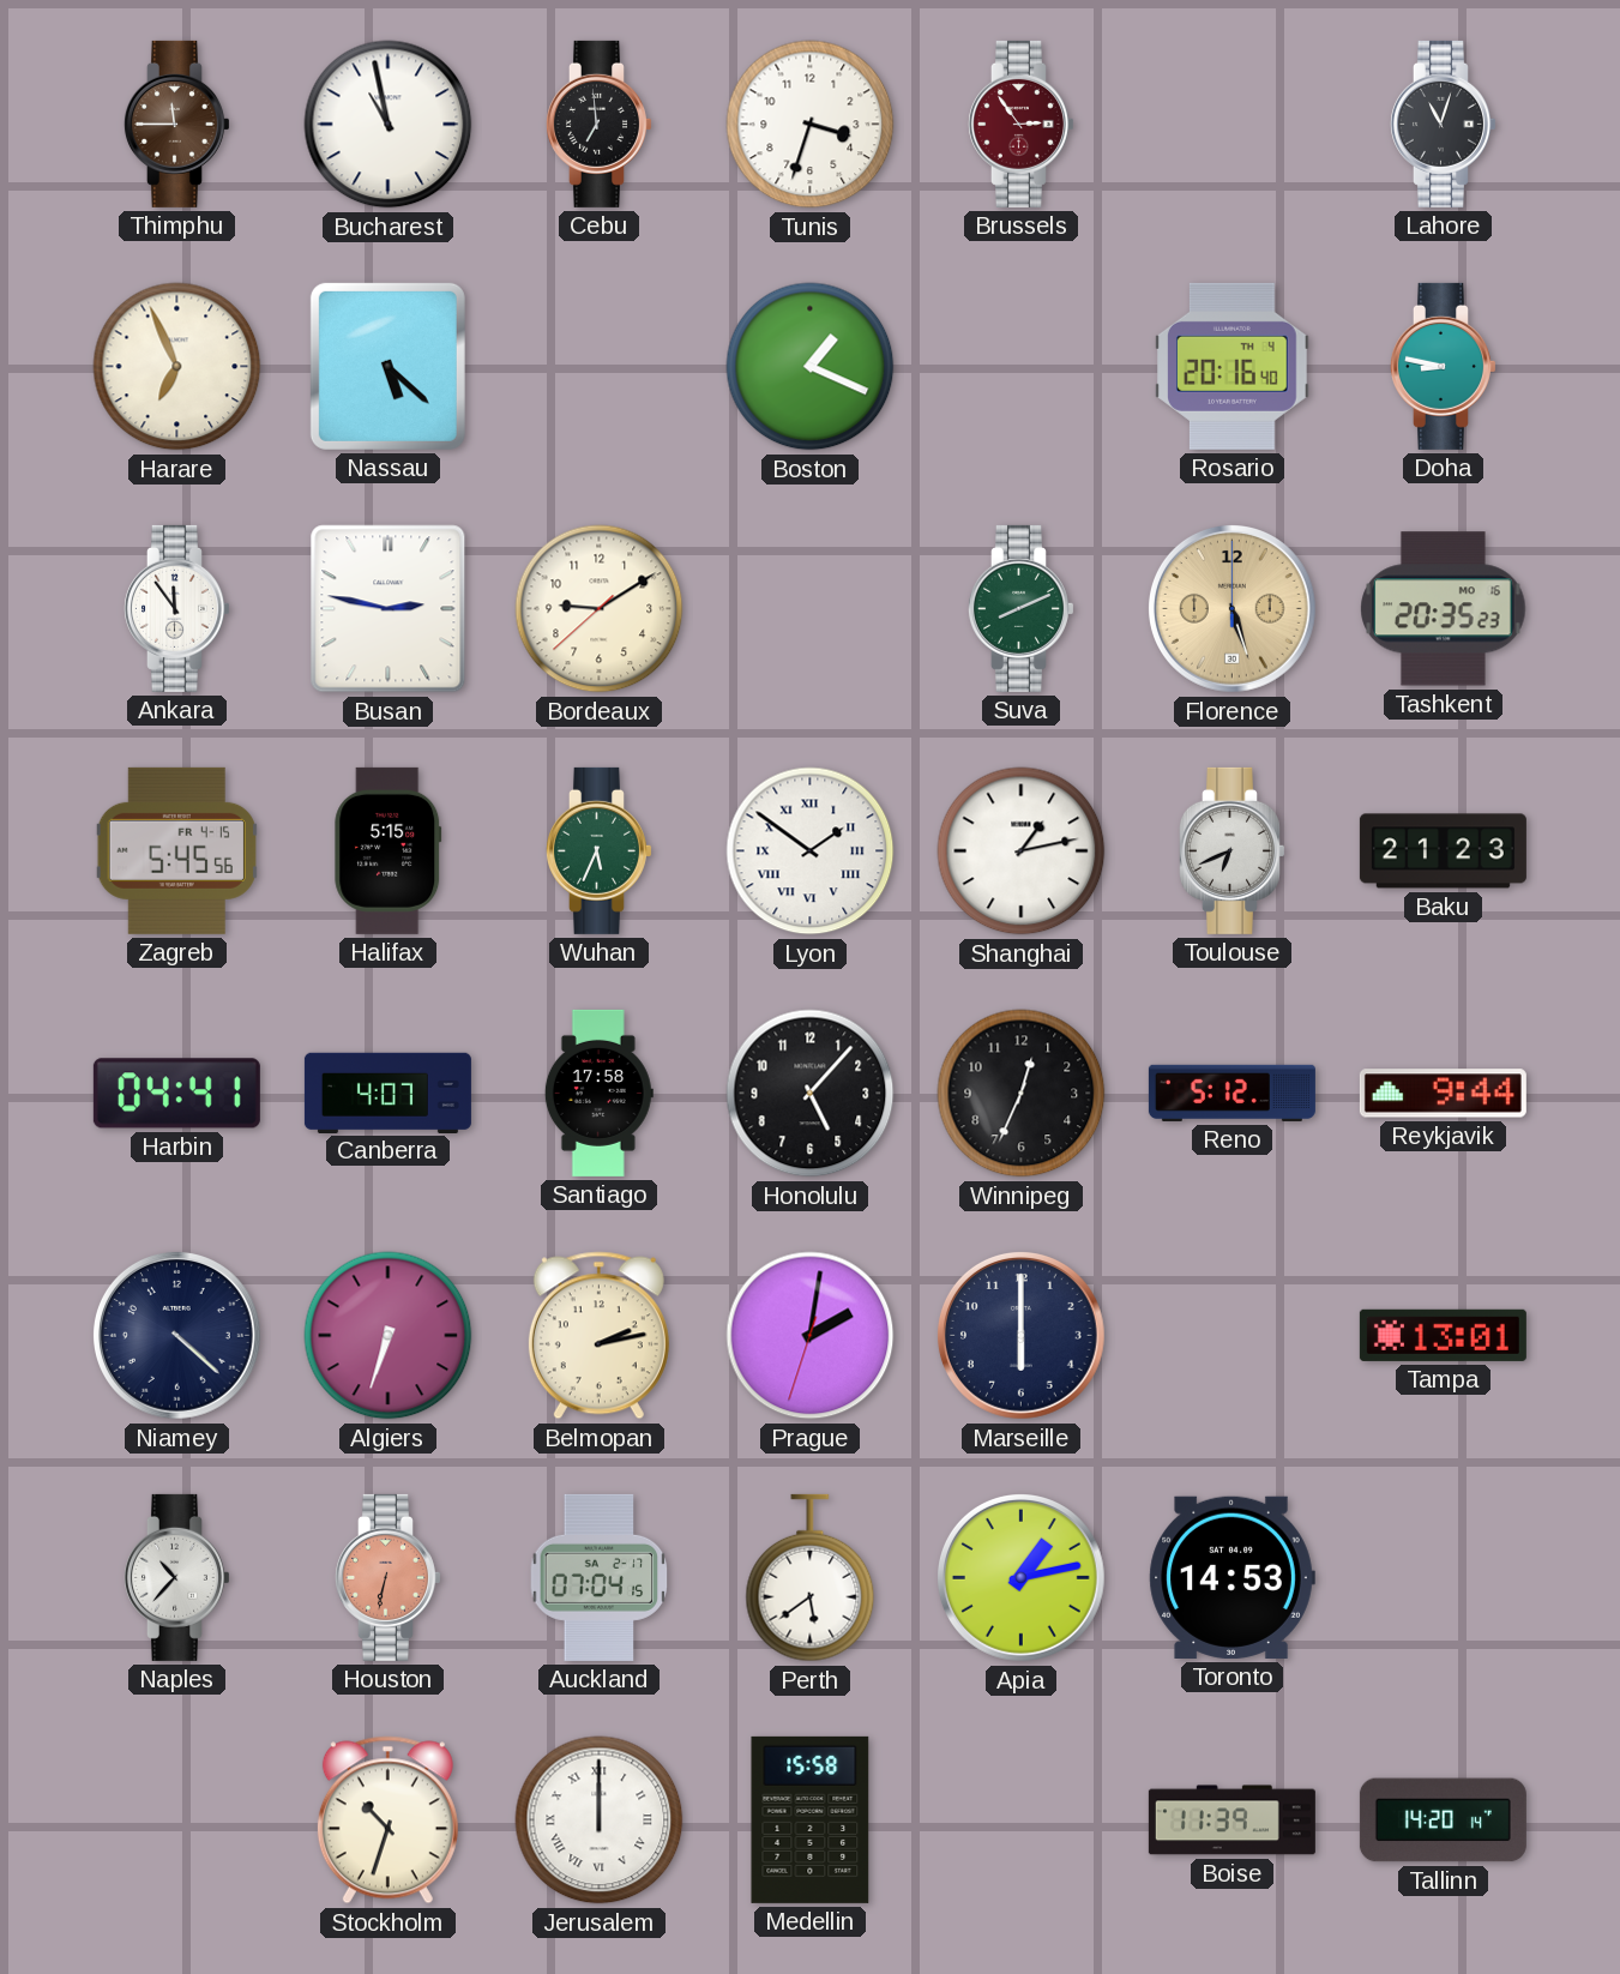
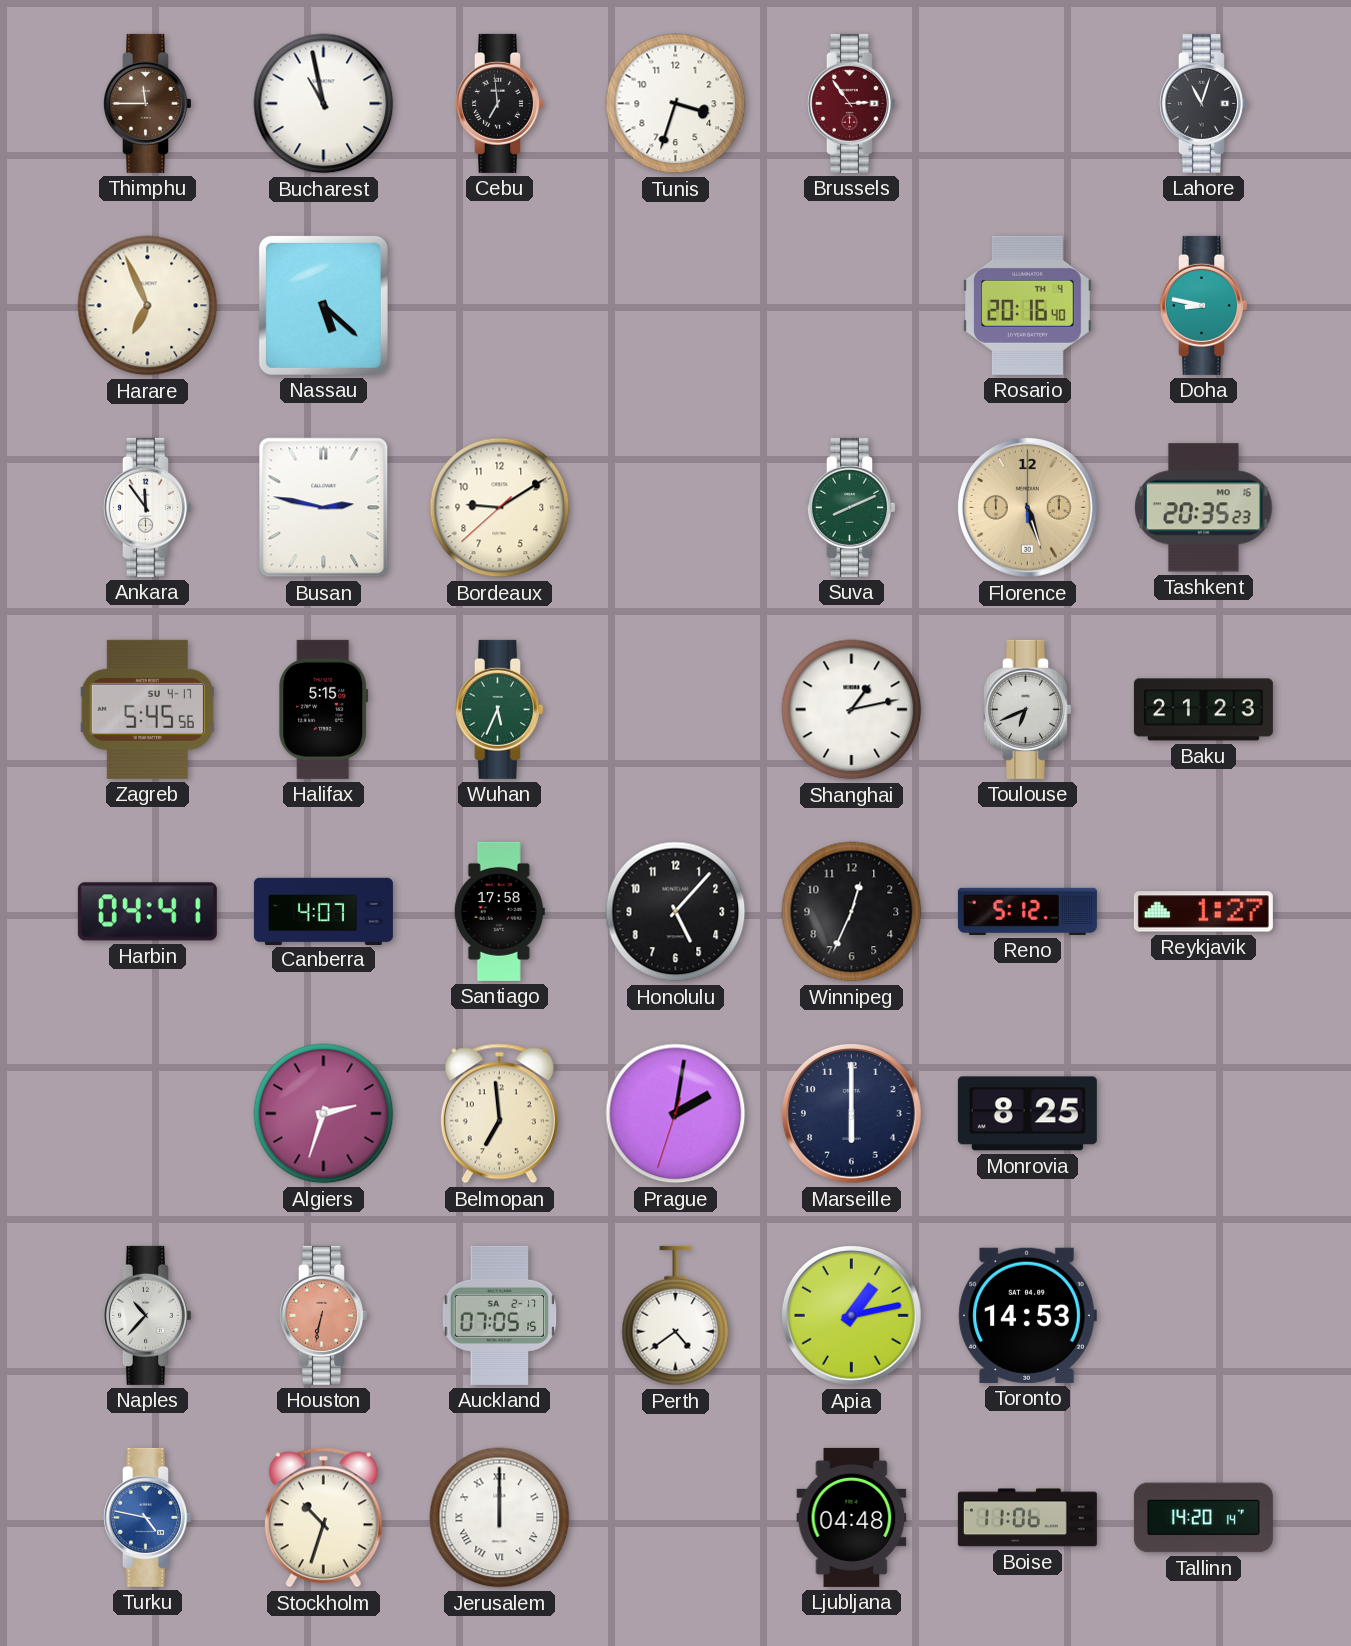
Boston: 1:19 -> none
Zagreb date: FR 4-15 -> SU 4-17
Lyon: 1:51 -> none
Reykjavik: 9:44 -> 1:27
Niamey: 4:22 -> none
Algiers: 6:33 -> 2:33
Belmopan: 2:13 -> 6:59
Monrovia: none -> 8:25
Tampa: 13:01 -> none
Auckland: 07:04 -> 07:05
Perth: 5:39 -> 4:39
Turku: none -> 4:47
Medellin: 15:58 -> none
Ljubljana: none -> 04:48
Boise: 11:39 -> 11:06
